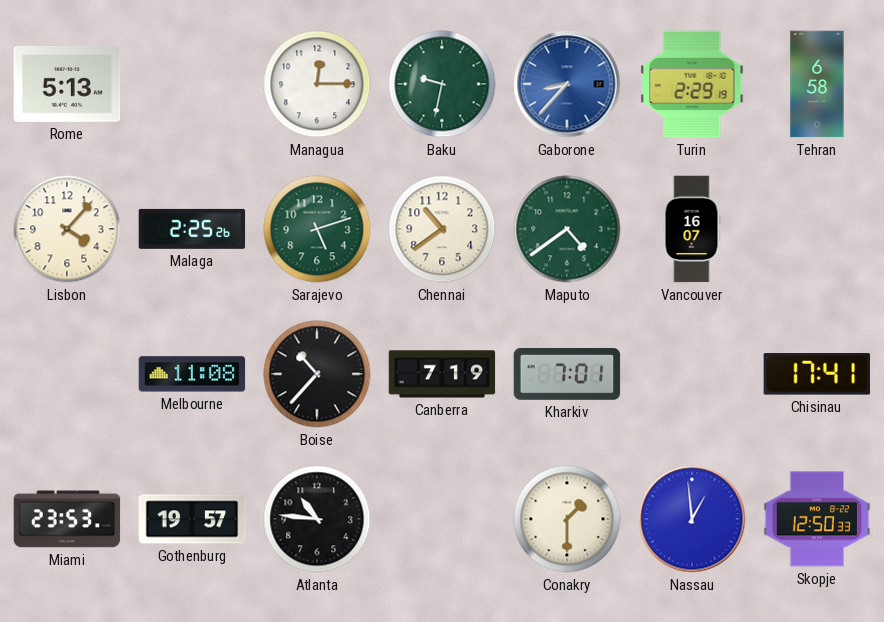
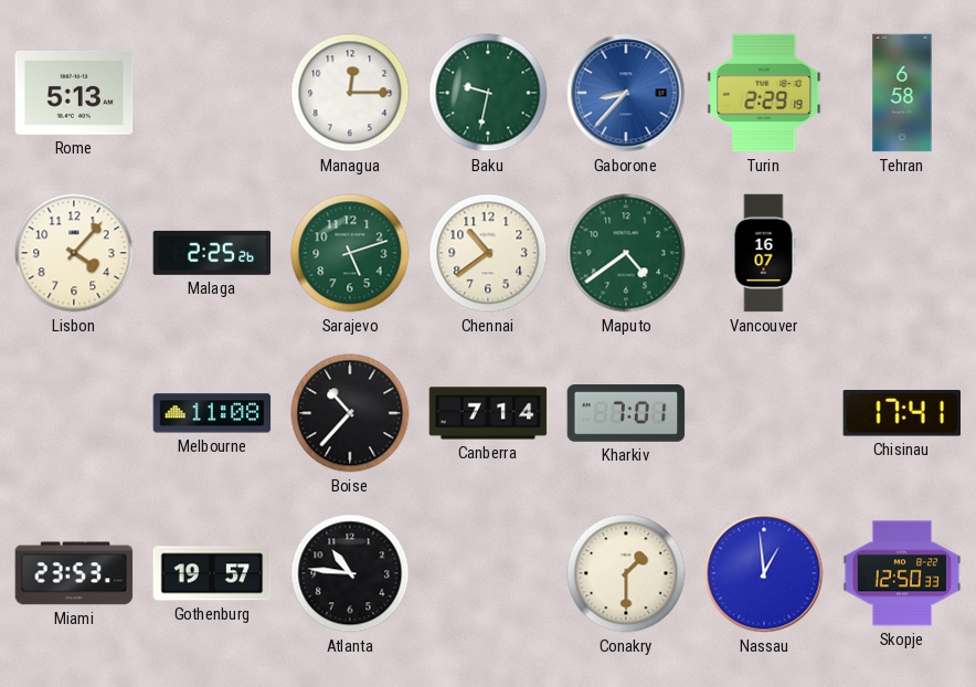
Canberra: 7:19 -> 7:14
